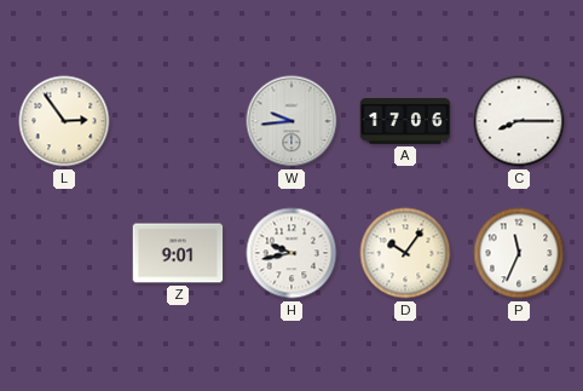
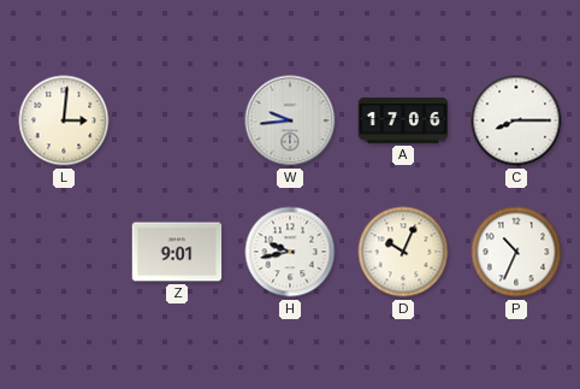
L: 2:54 -> 3:01
D: 10:06 -> 10:04
P: 11:34 -> 10:34
